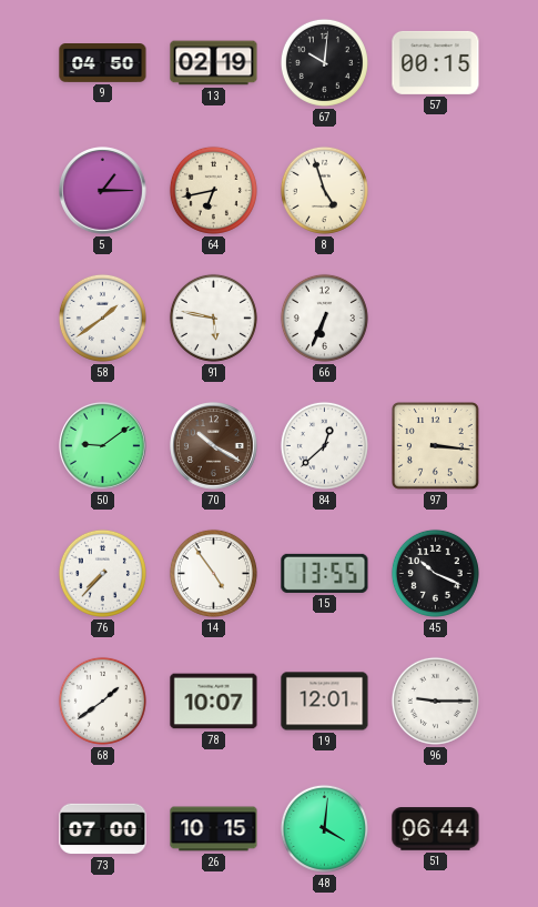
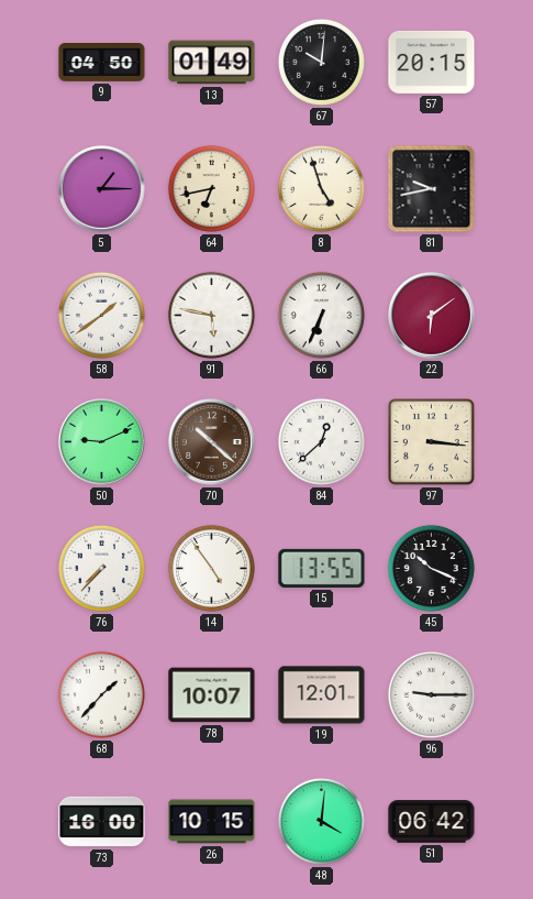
13: 02:19 -> 01:49
57: 00:15 -> 20:15
81: none -> 9:43
22: none -> 6:09
50: 9:09 -> 9:11
70: 10:20 -> 10:22
68: 1:39 -> 1:37
73: 07:00 -> 16:00
51: 06:44 -> 06:42
